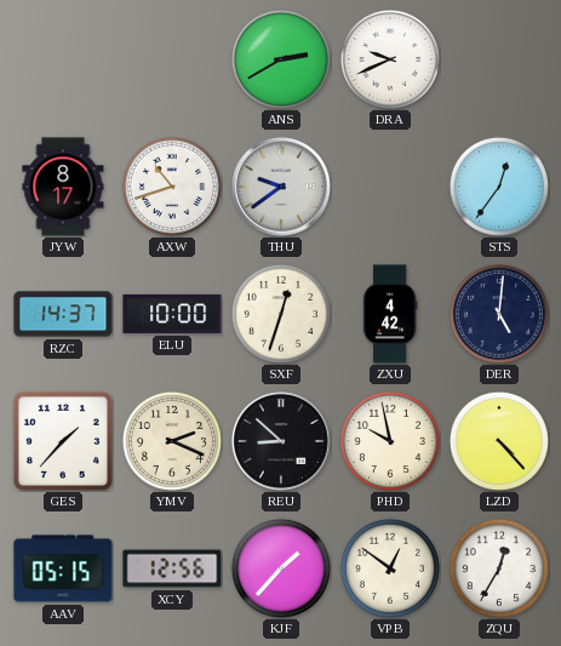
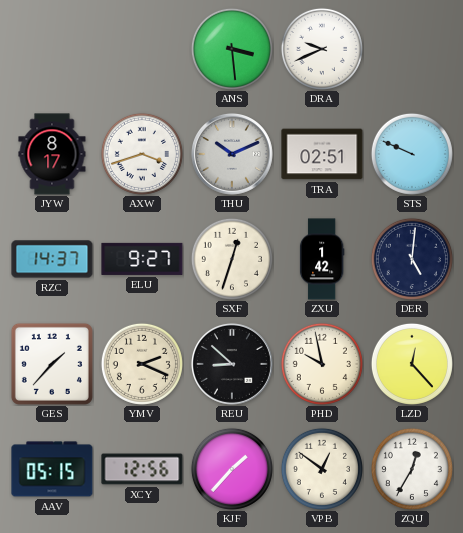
ANS: 2:40 -> 3:29
AXW: 10:42 -> 3:42
THU: 9:39 -> 10:11
TRA: none -> 02:51
STS: 12:36 -> 9:49
ELU: 10:00 -> 9:27
ZXU: 4:42 -> 1:42
LZD: 4:23 -> 12:23
